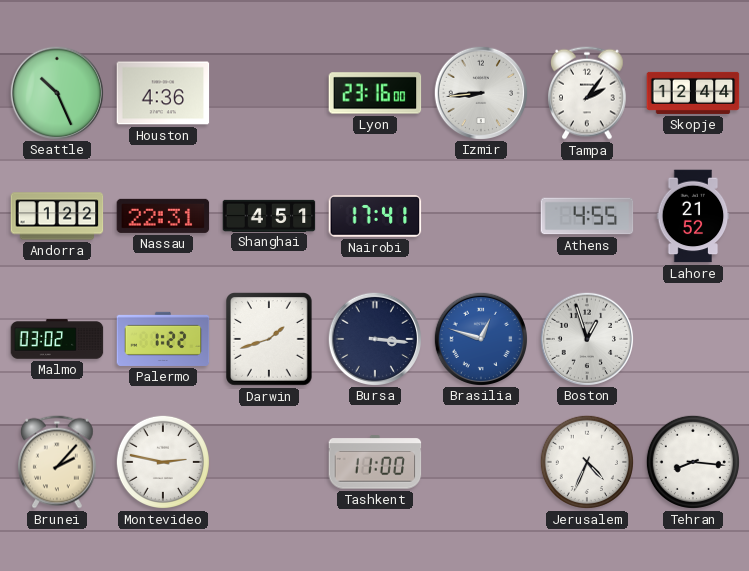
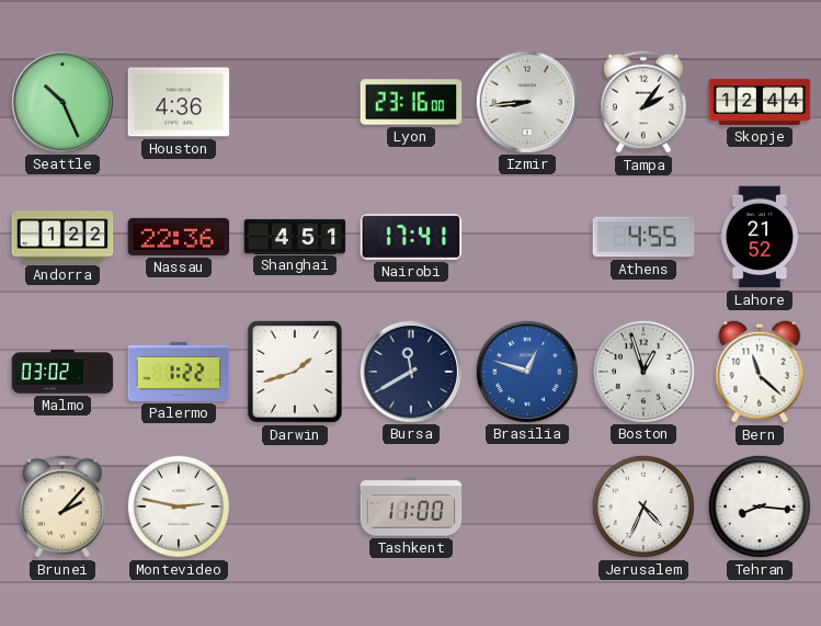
Nassau: 22:31 -> 22:36
Bursa: 3:16 -> 11:40
Bern: none -> 11:22
